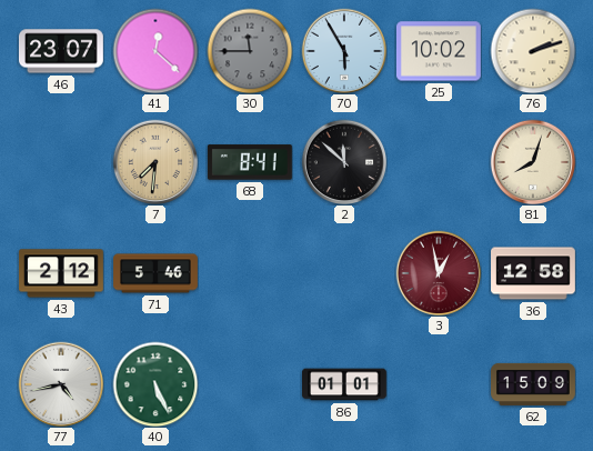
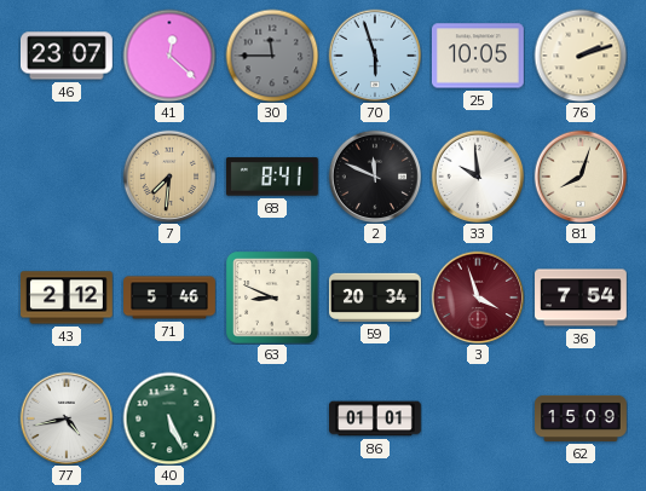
70: 5:55 -> 5:57
25: 10:02 -> 10:05
2: 11:52 -> 11:49
33: none -> 9:59
63: none -> 8:49
59: none -> 20:34
3: 12:58 -> 3:57
36: 12:58 -> 7:54
